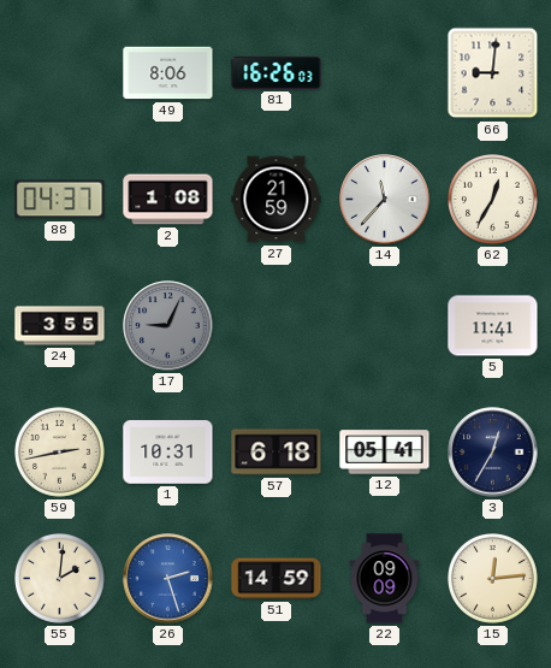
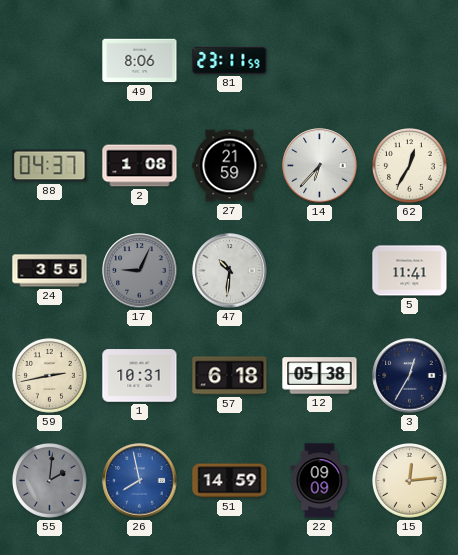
81: 16:26 -> 23:11
66: 9:01 -> none
14: 11:37 -> 6:37
47: none -> 10:31
12: 05:41 -> 05:38
55 dial: cream -> grey
26: 2:27 -> 7:58
